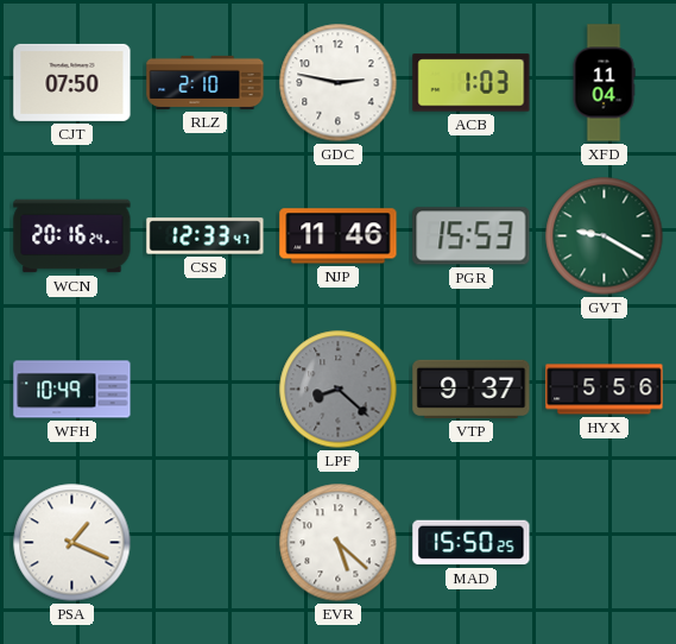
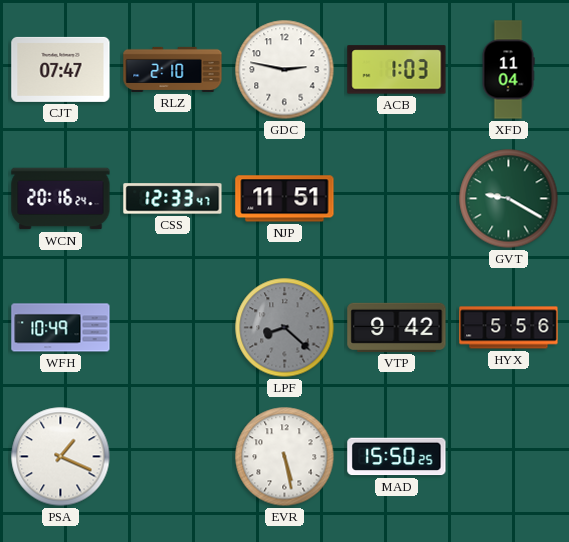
CJT: 07:50 -> 07:47
NJP: 11:46 -> 11:51
PGR: 15:53 -> none
VTP: 9:37 -> 9:42
EVR: 5:22 -> 5:28
